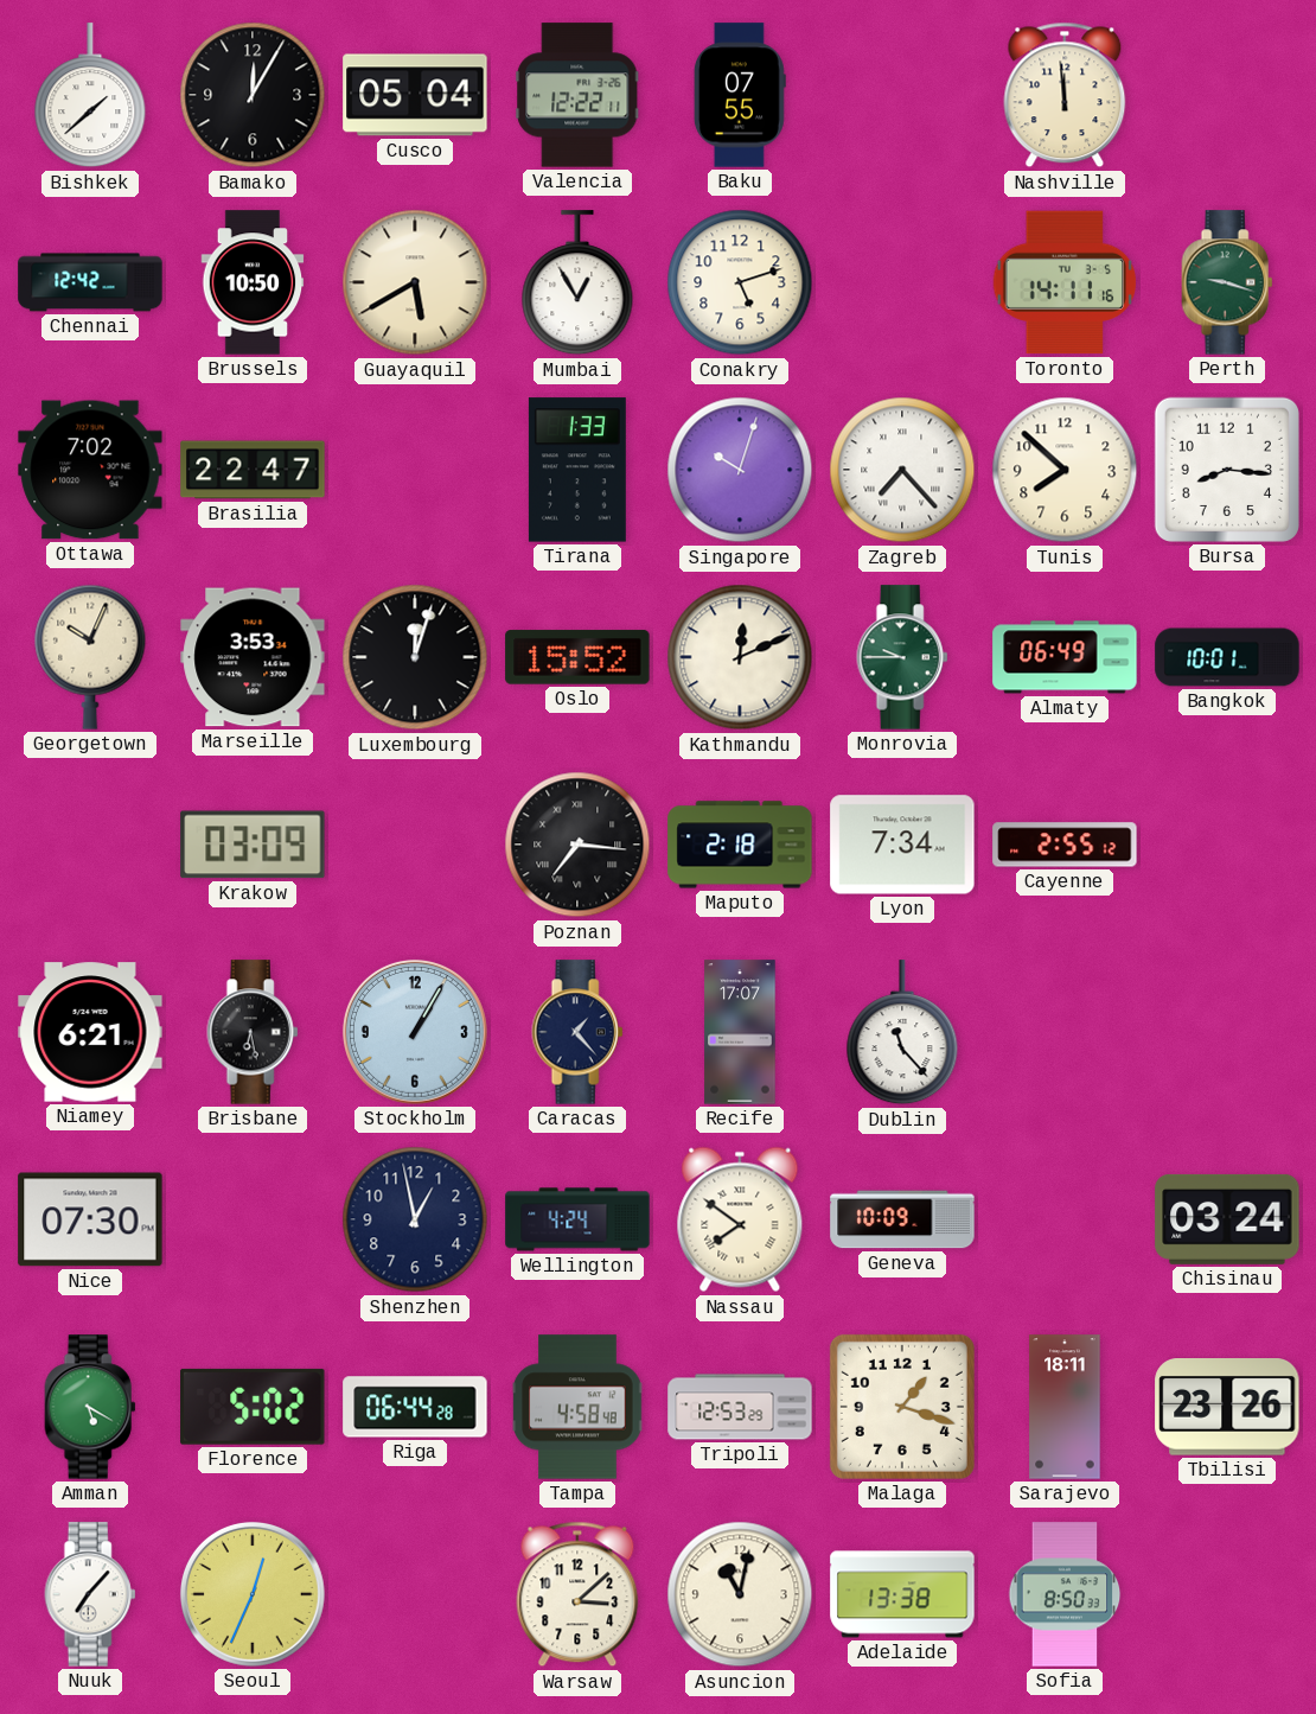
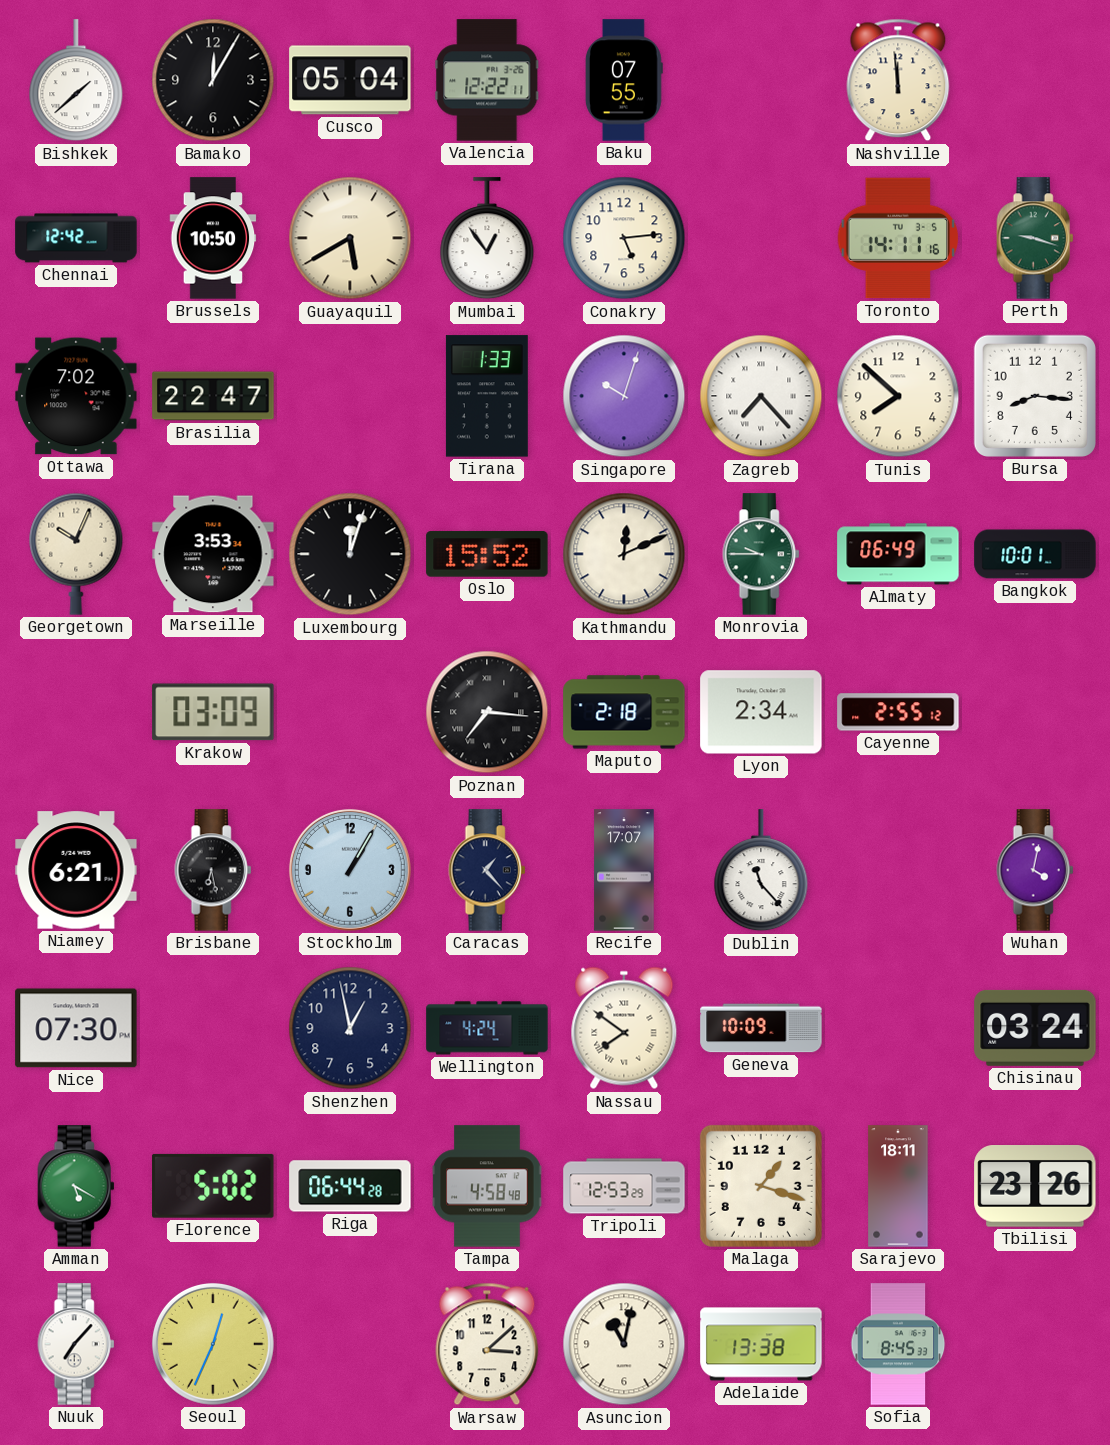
Mumbai: 12:55 -> 12:54
Conakry: 5:12 -> 5:14
Lyon: 7:34 -> 2:34
Wuhan: none -> 4:02
Sofia: 8:50 -> 8:45
